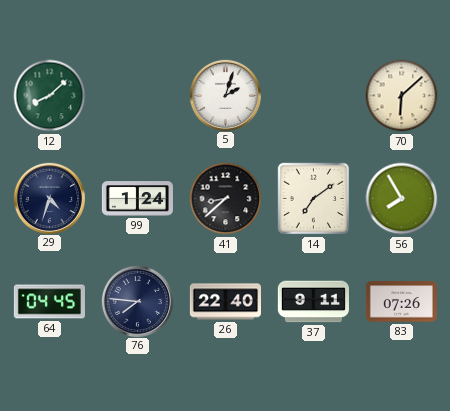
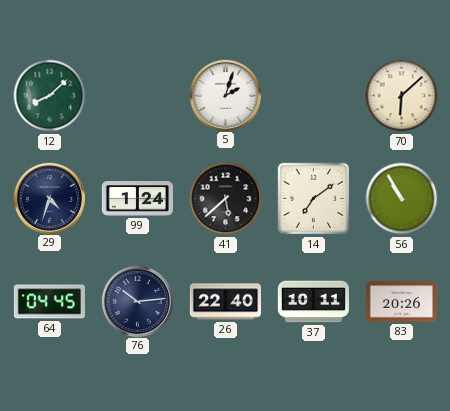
41: 8:38 -> 5:38
56: 7:55 -> 10:55
76: 7:46 -> 10:14
37: 9:11 -> 10:11
83: 07:26 -> 20:26
